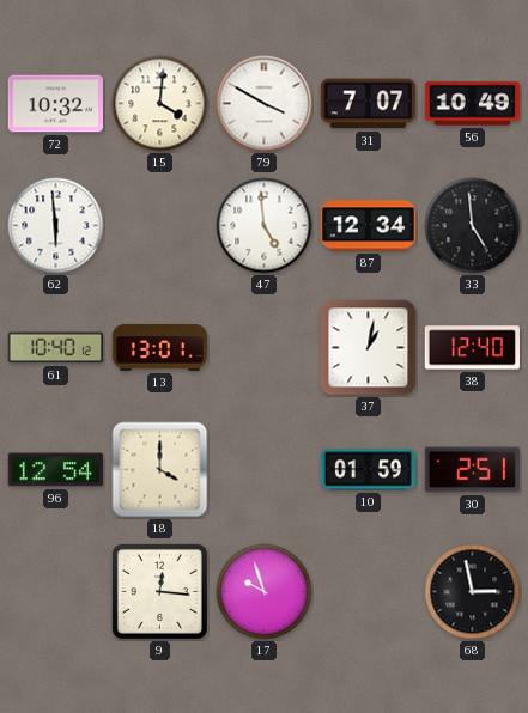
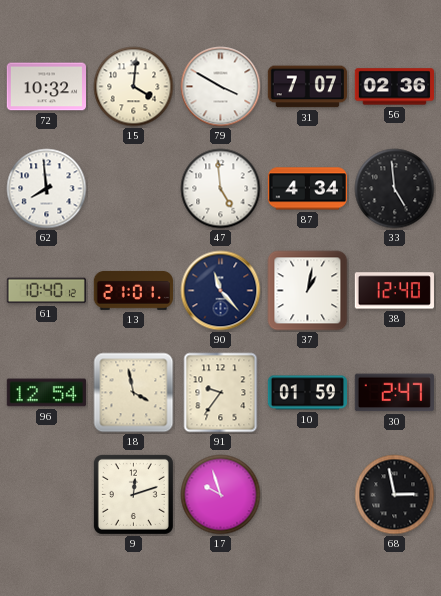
56: 10:49 -> 02:36
62: 5:59 -> 7:59
87: 12:34 -> 4:34
13: 13:01 -> 21:01
90: none -> 11:23
18: 4:00 -> 3:58
91: none -> 9:36
30: 2:51 -> 2:47
9: 12:16 -> 12:12
